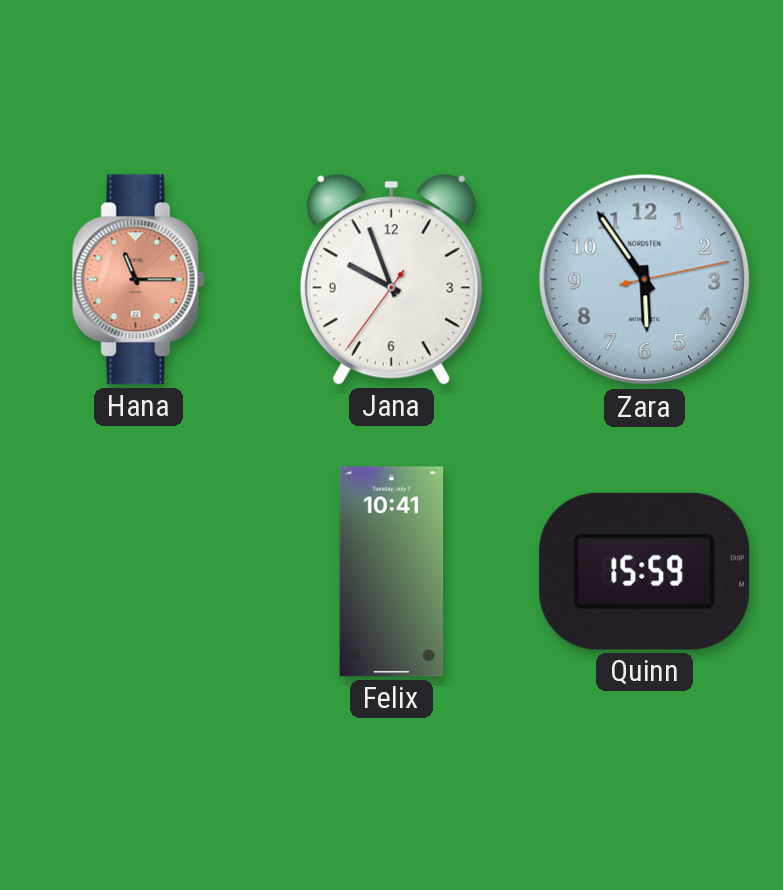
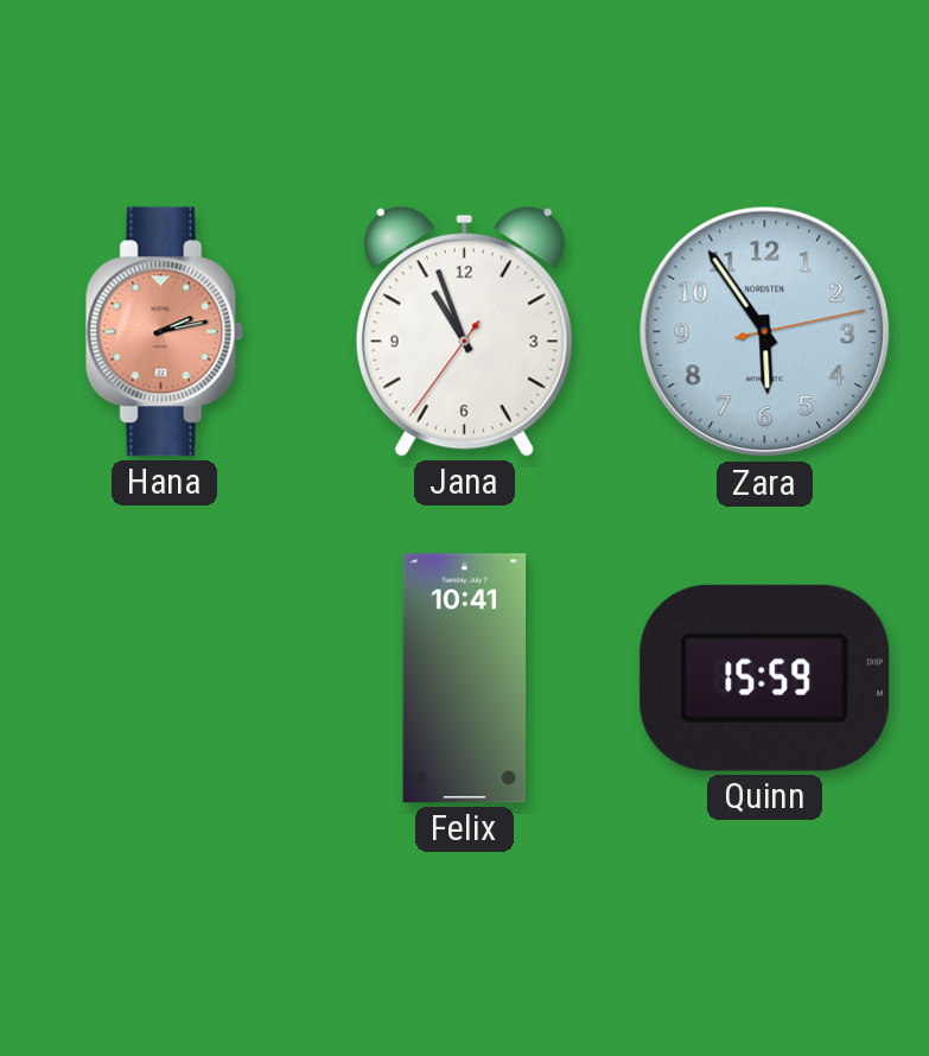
Hana: 11:15 -> 2:13
Jana: 9:56 -> 10:56
